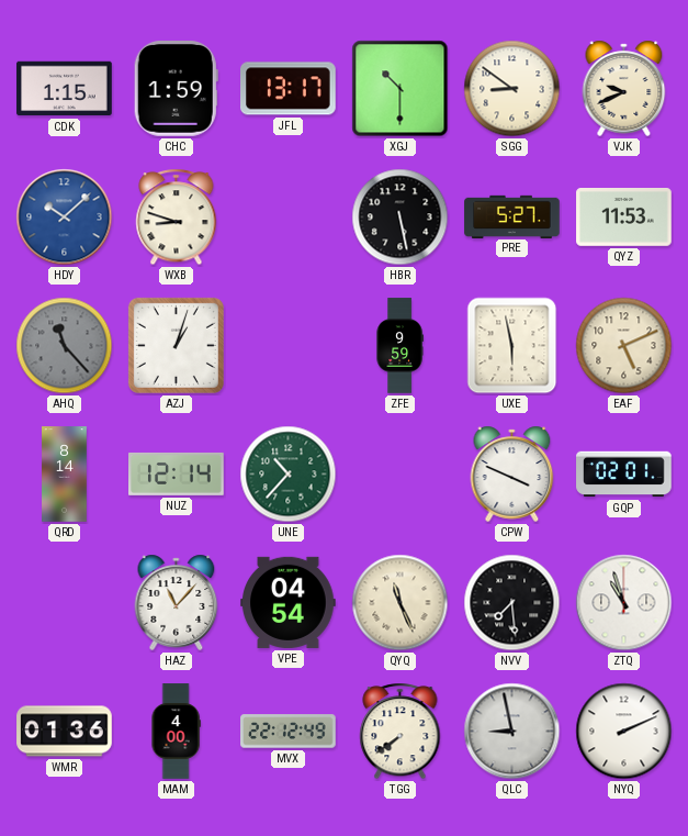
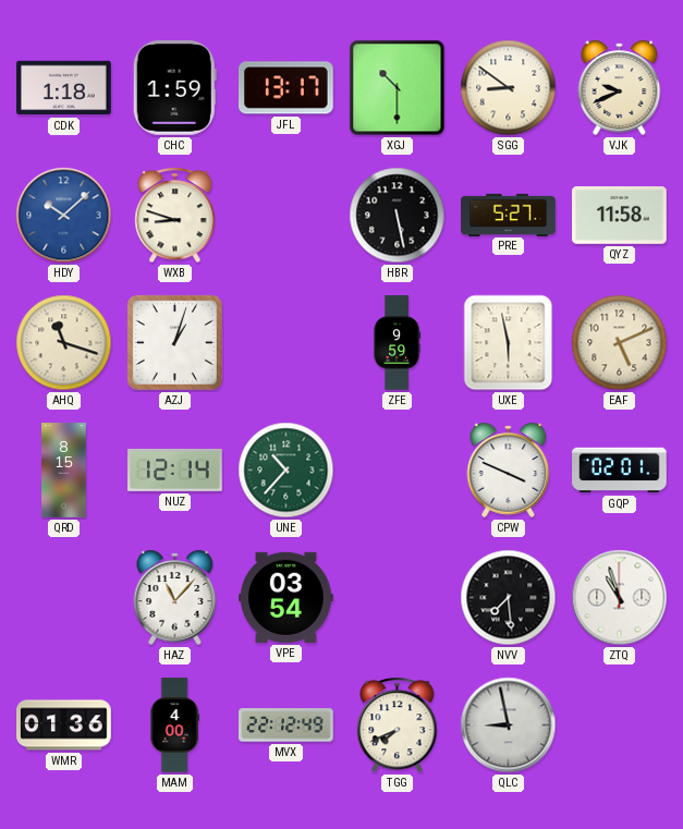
CDK: 1:15 -> 1:18
QYZ: 11:53 -> 11:58
AHQ: 11:23 -> 11:18
AHQ dial: grey -> cream
QRD: 8:14 -> 8:15
VPE: 04:54 -> 03:54
QYQ: 11:26 -> none
TGG: 7:39 -> 7:41
NYQ: 2:11 -> none
